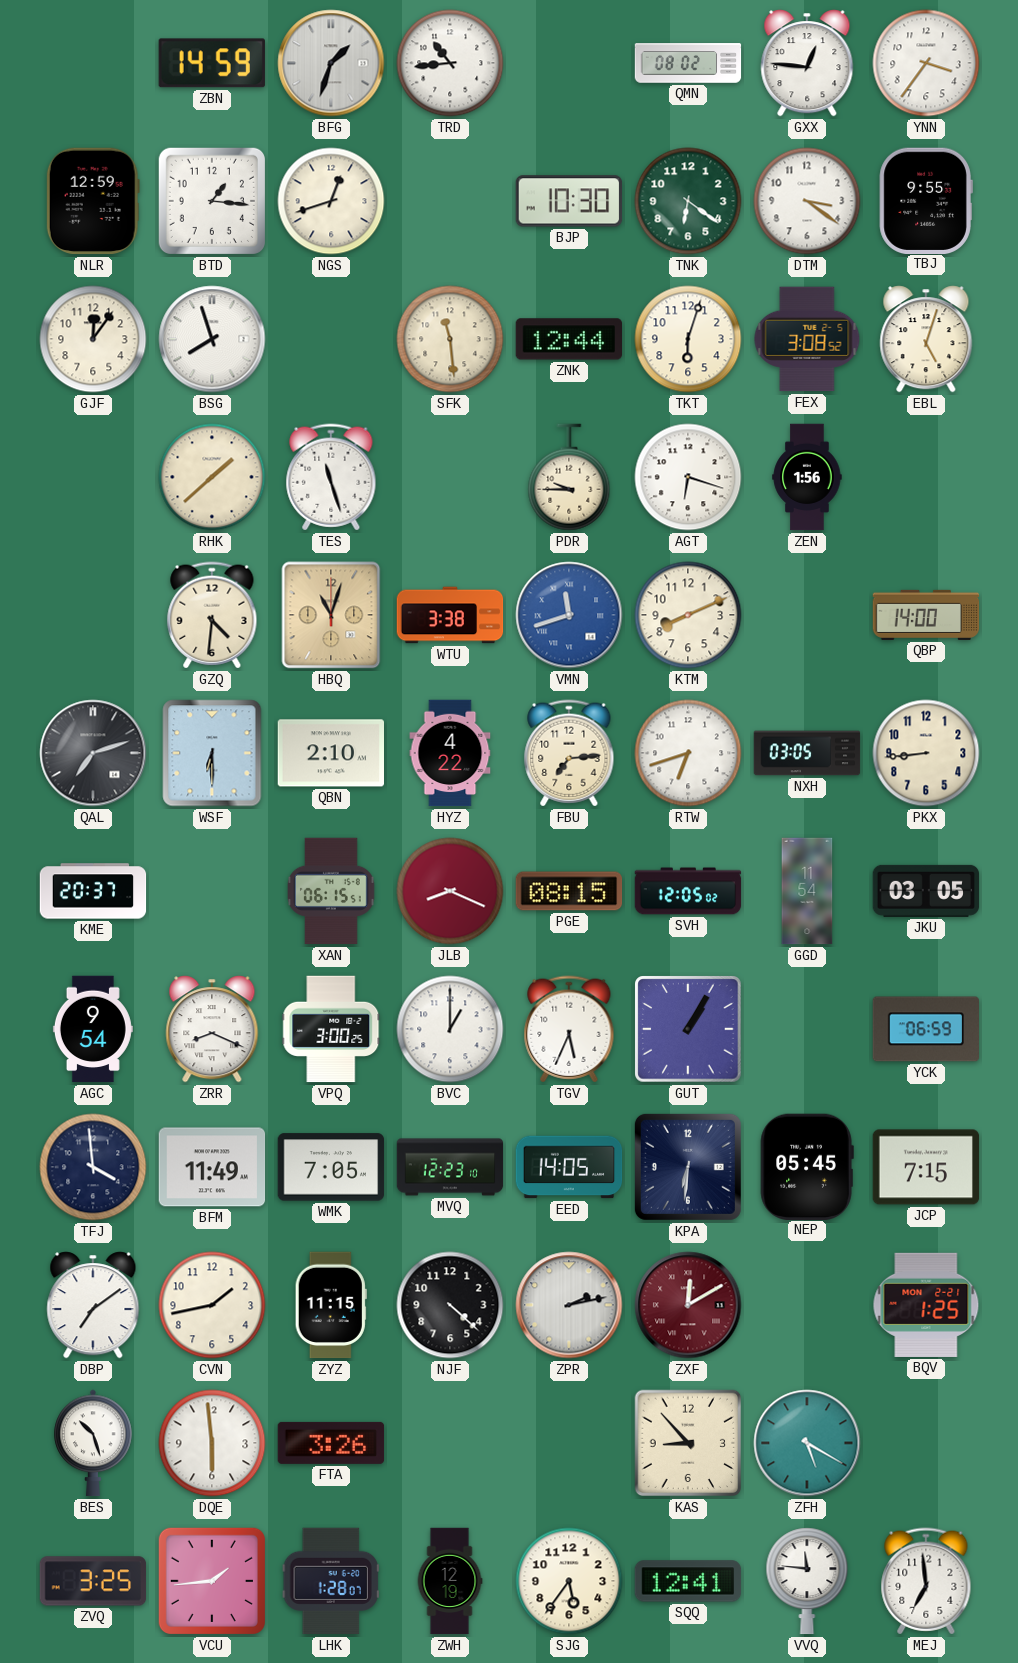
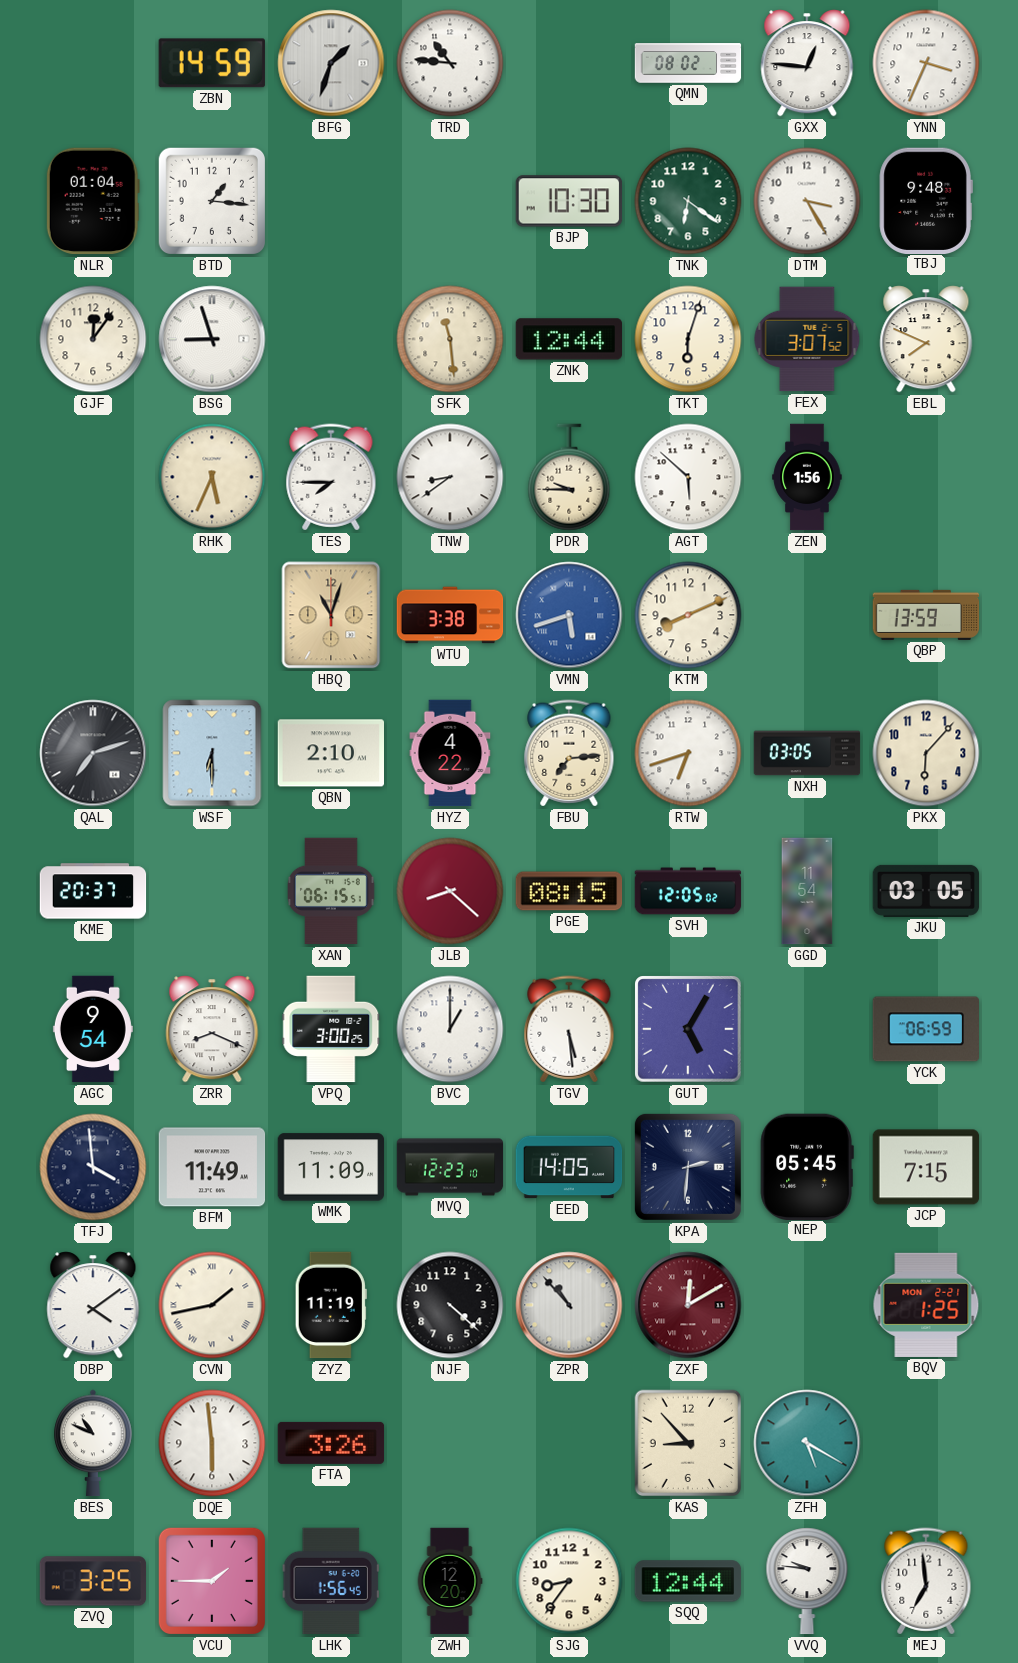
TRD: 10:44 -> 10:46
YNN: 3:36 -> 3:34
NLR: 12:59 -> 01:04
NGS: 12:42 -> none
DTM: 3:21 -> 3:25
TBJ: 9:55 -> 9:48
BSG: 7:57 -> 8:57
FEX: 3:08 -> 3:07
EBL: 5:03 -> 7:49
RHK: 1:38 -> 5:34
TES: 11:27 -> 7:45
TNW: none -> 8:39
AGT: 6:18 -> 5:52
GZQ: 4:31 -> none
VMN: 11:42 -> 5:42
QBP: 14:00 -> 13:59
PKX: 8:44 -> 6:07
JLB: 8:19 -> 8:22
TGV: 5:34 -> 5:29
GUT: 1:05 -> 5:05
WMK: 7:05 -> 11:09
KPA: 6:31 -> 2:31
DBP: 7:09 -> 4:09
CVN numerals: Arabic -> Roman
ZYZ: 11:15 -> 11:19
ZPR: 2:13 -> 10:53
BES: 10:27 -> 10:49
VCU: 1:44 -> 1:45
LHK: 1:28 -> 1:56
ZWH: 12:19 -> 12:20
SJG: 5:36 -> 8:36
SQQ: 12:41 -> 12:44
VVQ: 11:46 -> 9:46
